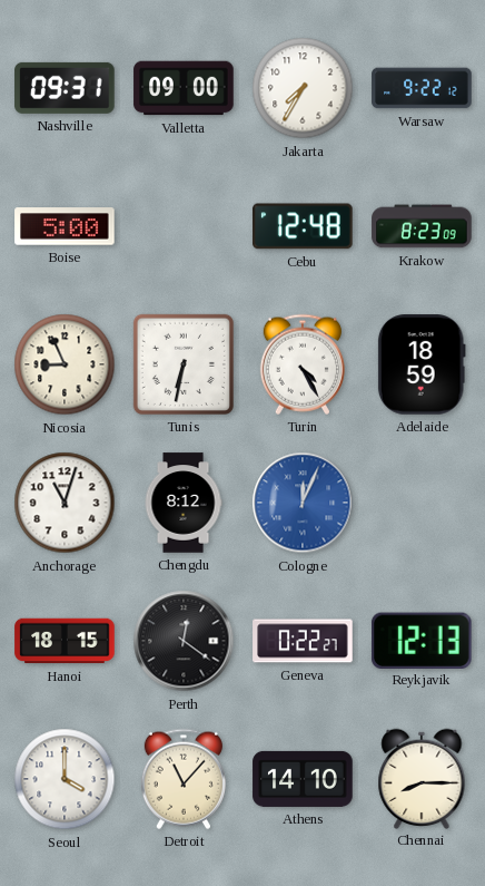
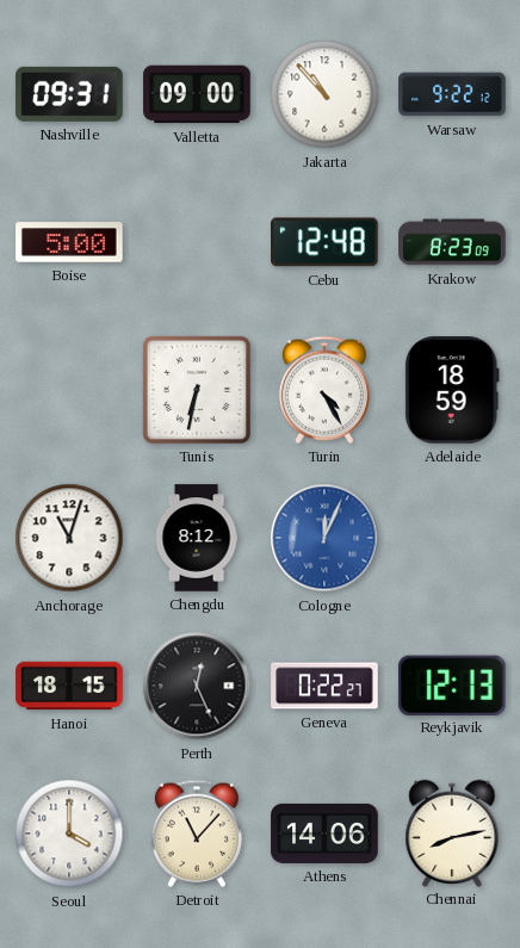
Jakarta: 7:35 -> 10:53
Nicosia: 8:56 -> none
Perth: 12:21 -> 12:26
Athens: 14:10 -> 14:06
Chennai: 8:15 -> 8:13
